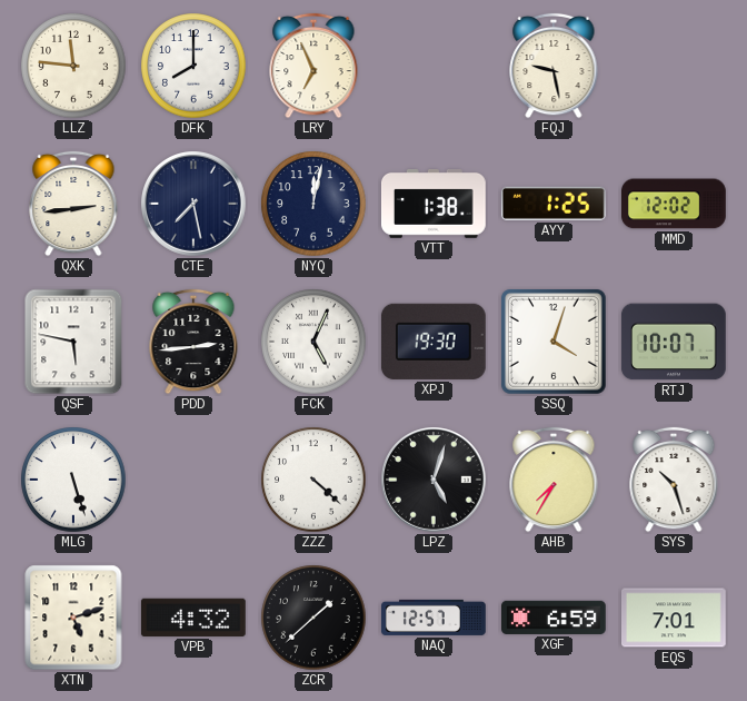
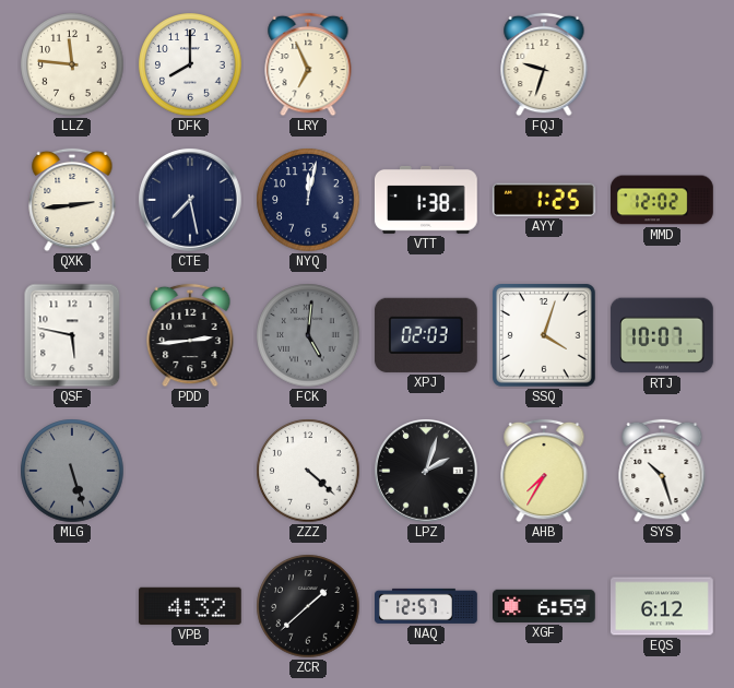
FQJ: 9:28 -> 9:33
FCK: 5:04 -> 5:01
FCK dial: white -> grey
XPJ: 19:30 -> 02:03
MLG dial: white -> grey
LPZ: 5:03 -> 2:03
XTN: 5:12 -> none
EQS: 7:01 -> 6:12
